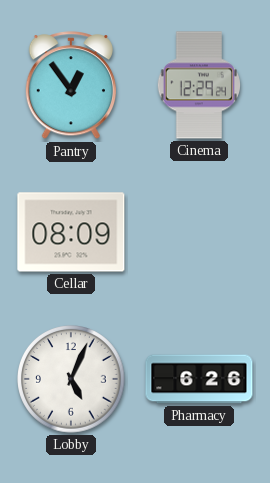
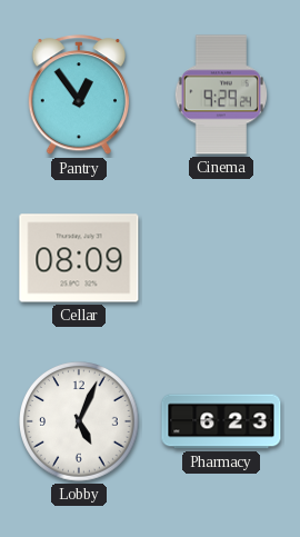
Cinema: 12:29 -> 9:29
Pharmacy: 6:26 -> 6:23
